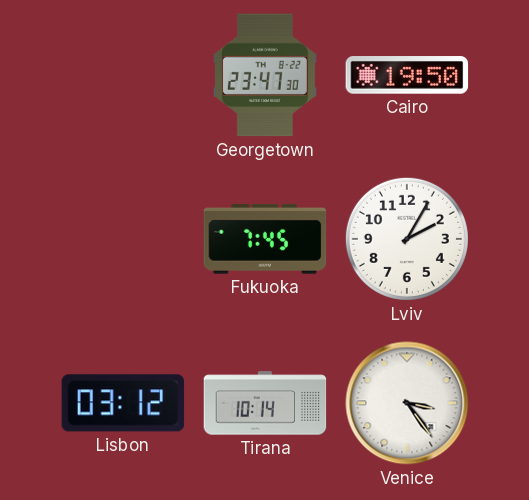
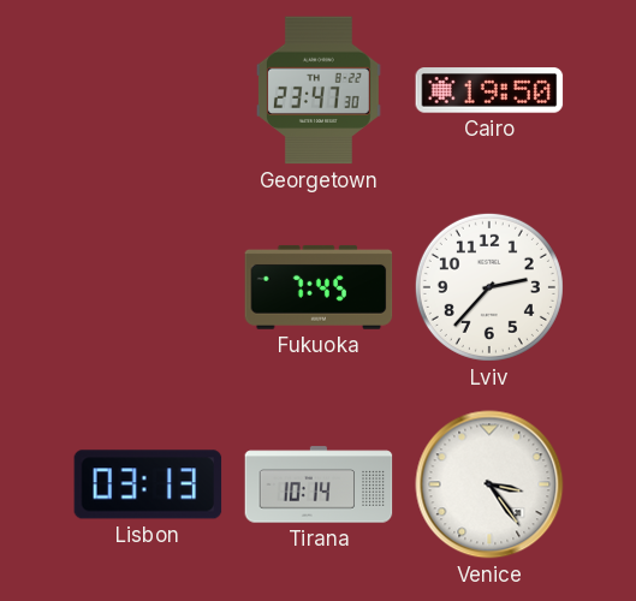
Lviv: 2:05 -> 2:37
Lisbon: 03:12 -> 03:13
